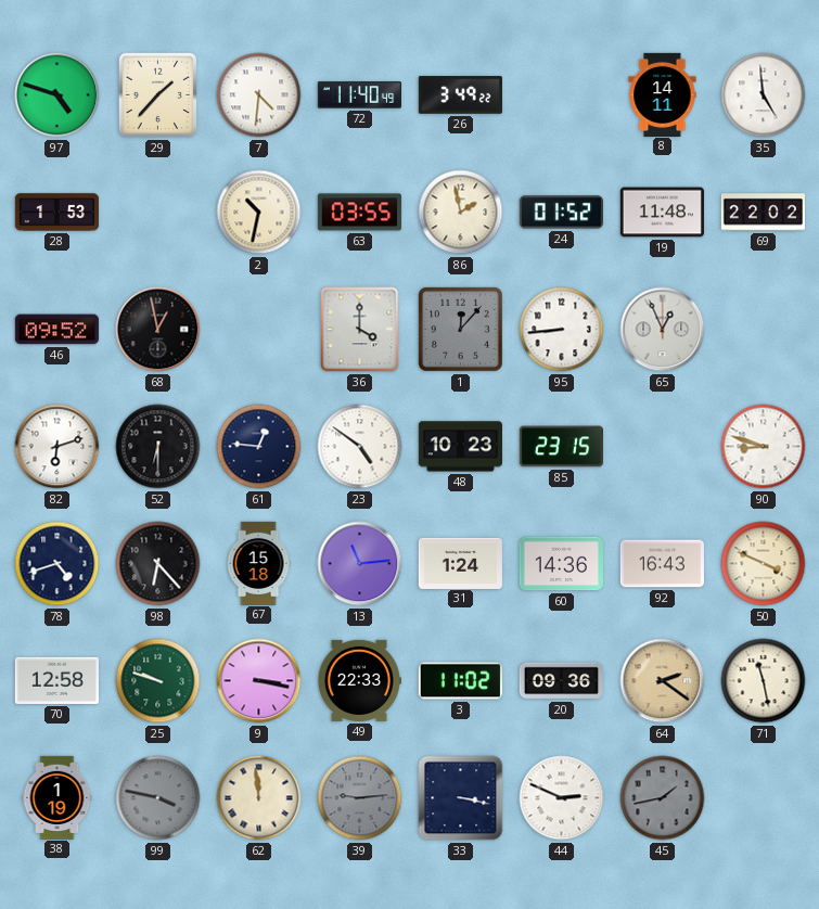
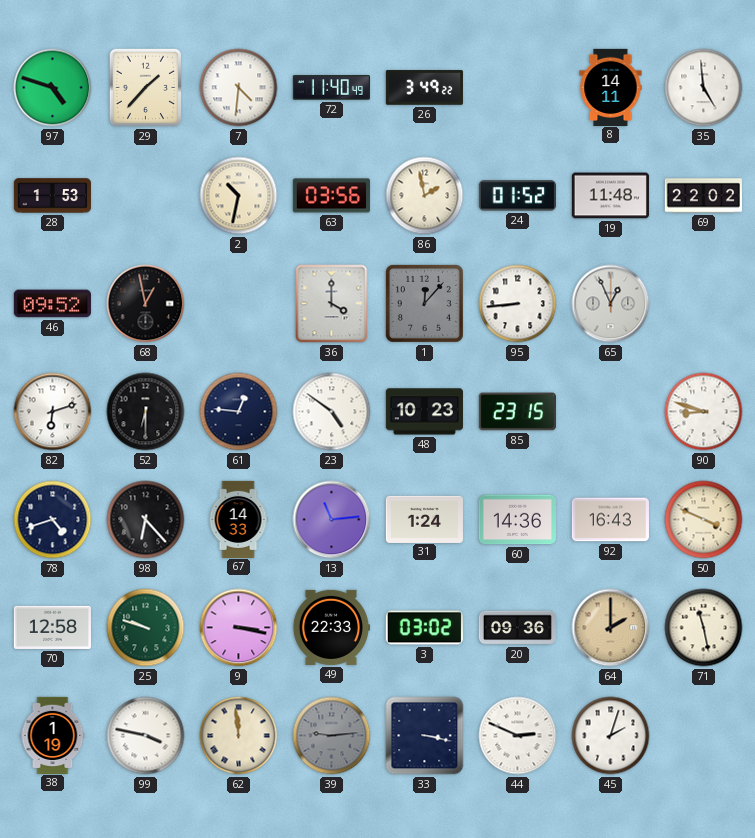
63: 03:55 -> 03:56
67: 15:18 -> 14:33
3: 11:02 -> 03:02
64: 2:21 -> 2:00
99 dial: grey -> white
45: 1:43 -> 2:03
45 dial: grey -> white
